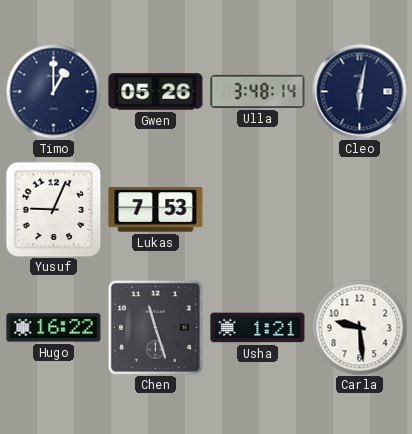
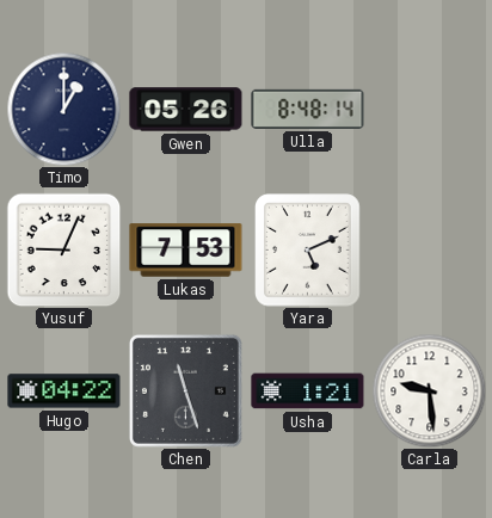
Ulla: 3:48 -> 8:48
Cleo: 6:02 -> none
Yara: none -> 5:11
Hugo: 16:22 -> 04:22
